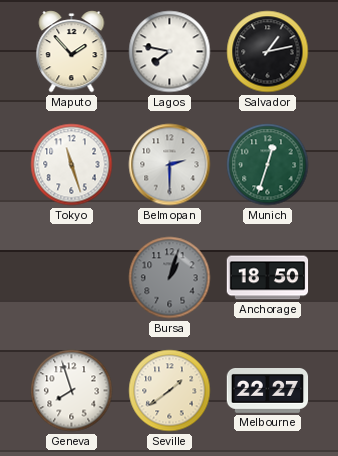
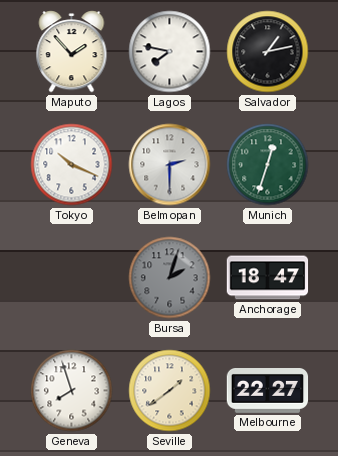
Tokyo: 11:27 -> 10:19
Bursa: 1:03 -> 2:03
Anchorage: 18:50 -> 18:47
